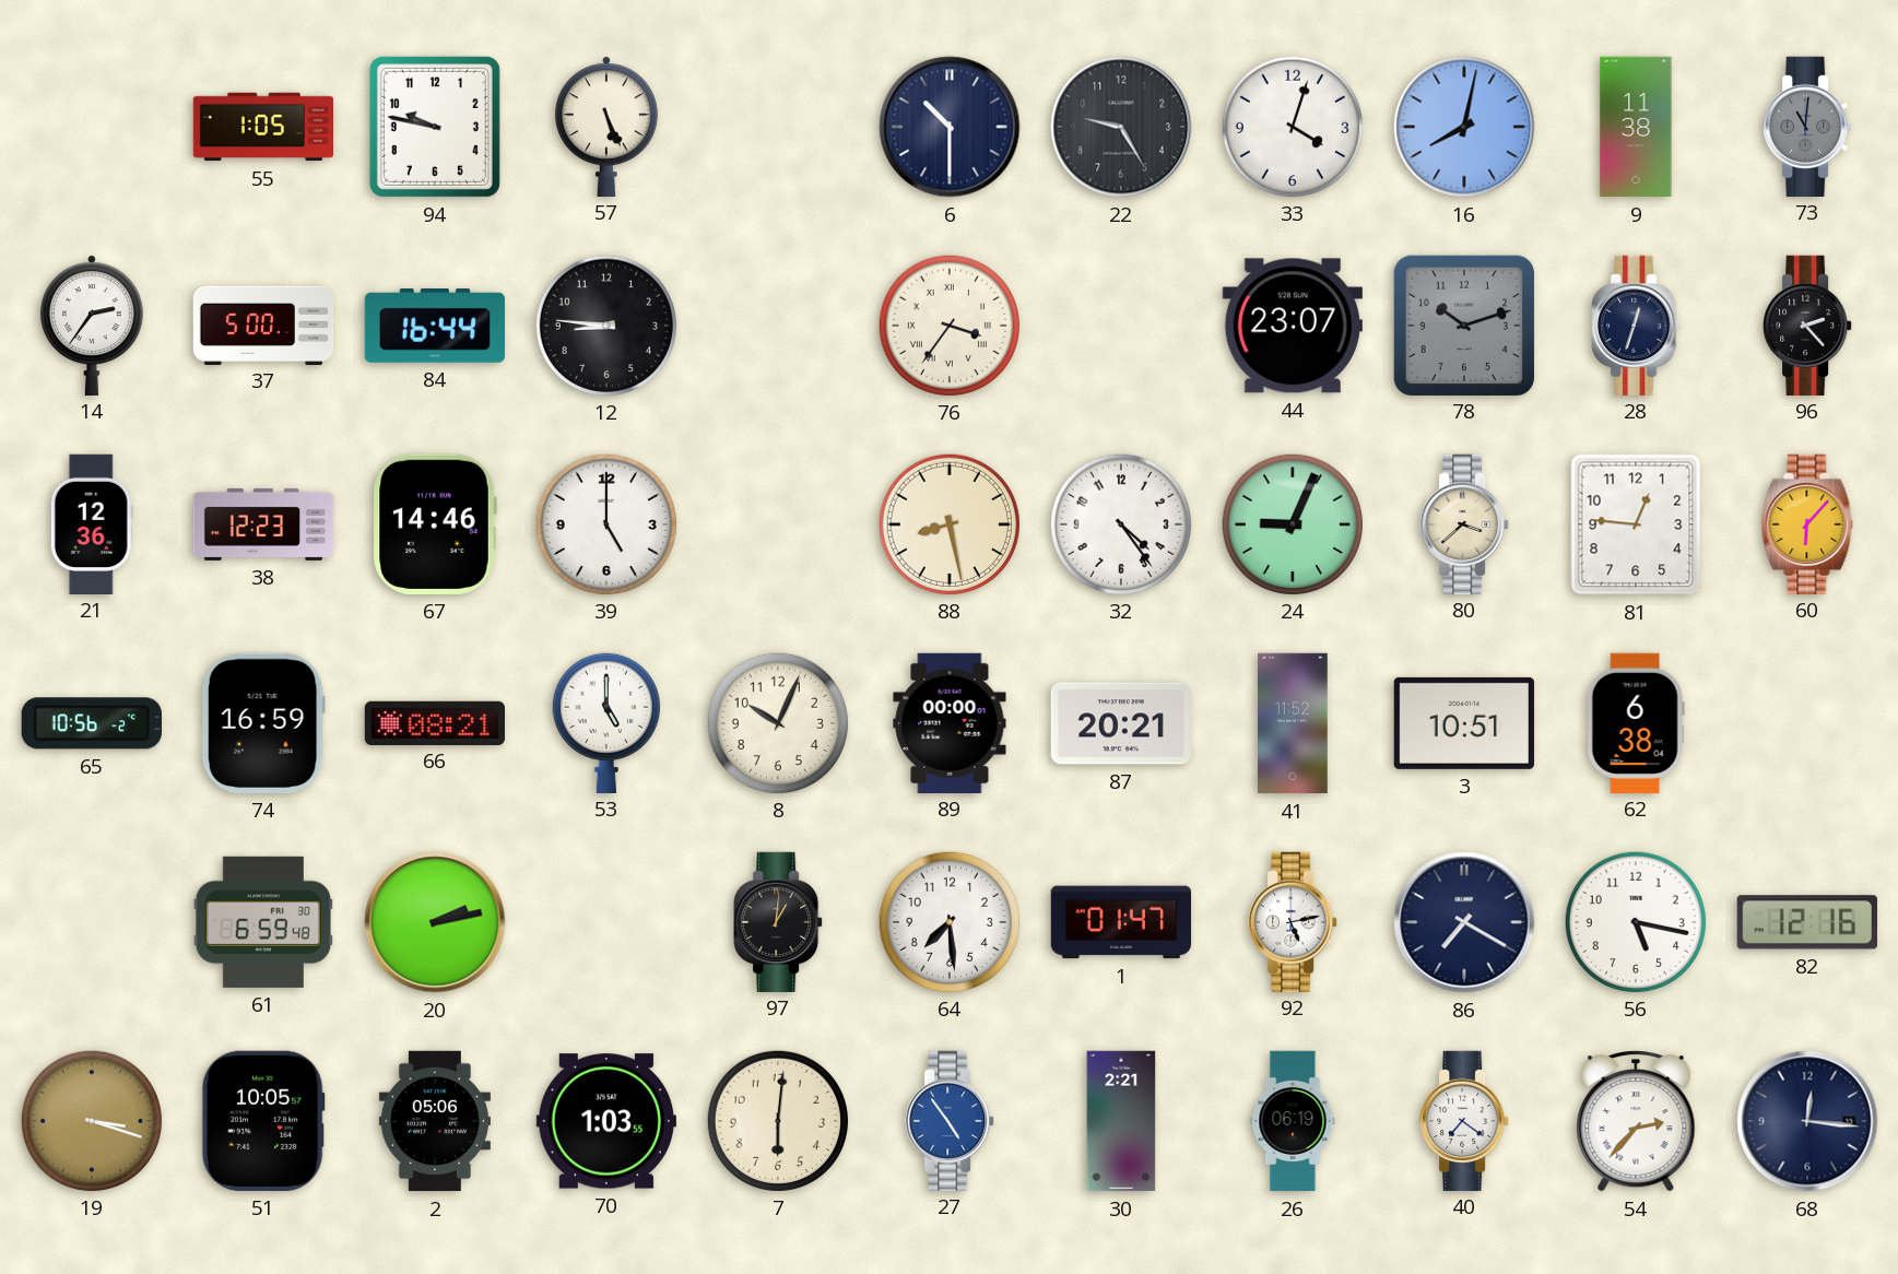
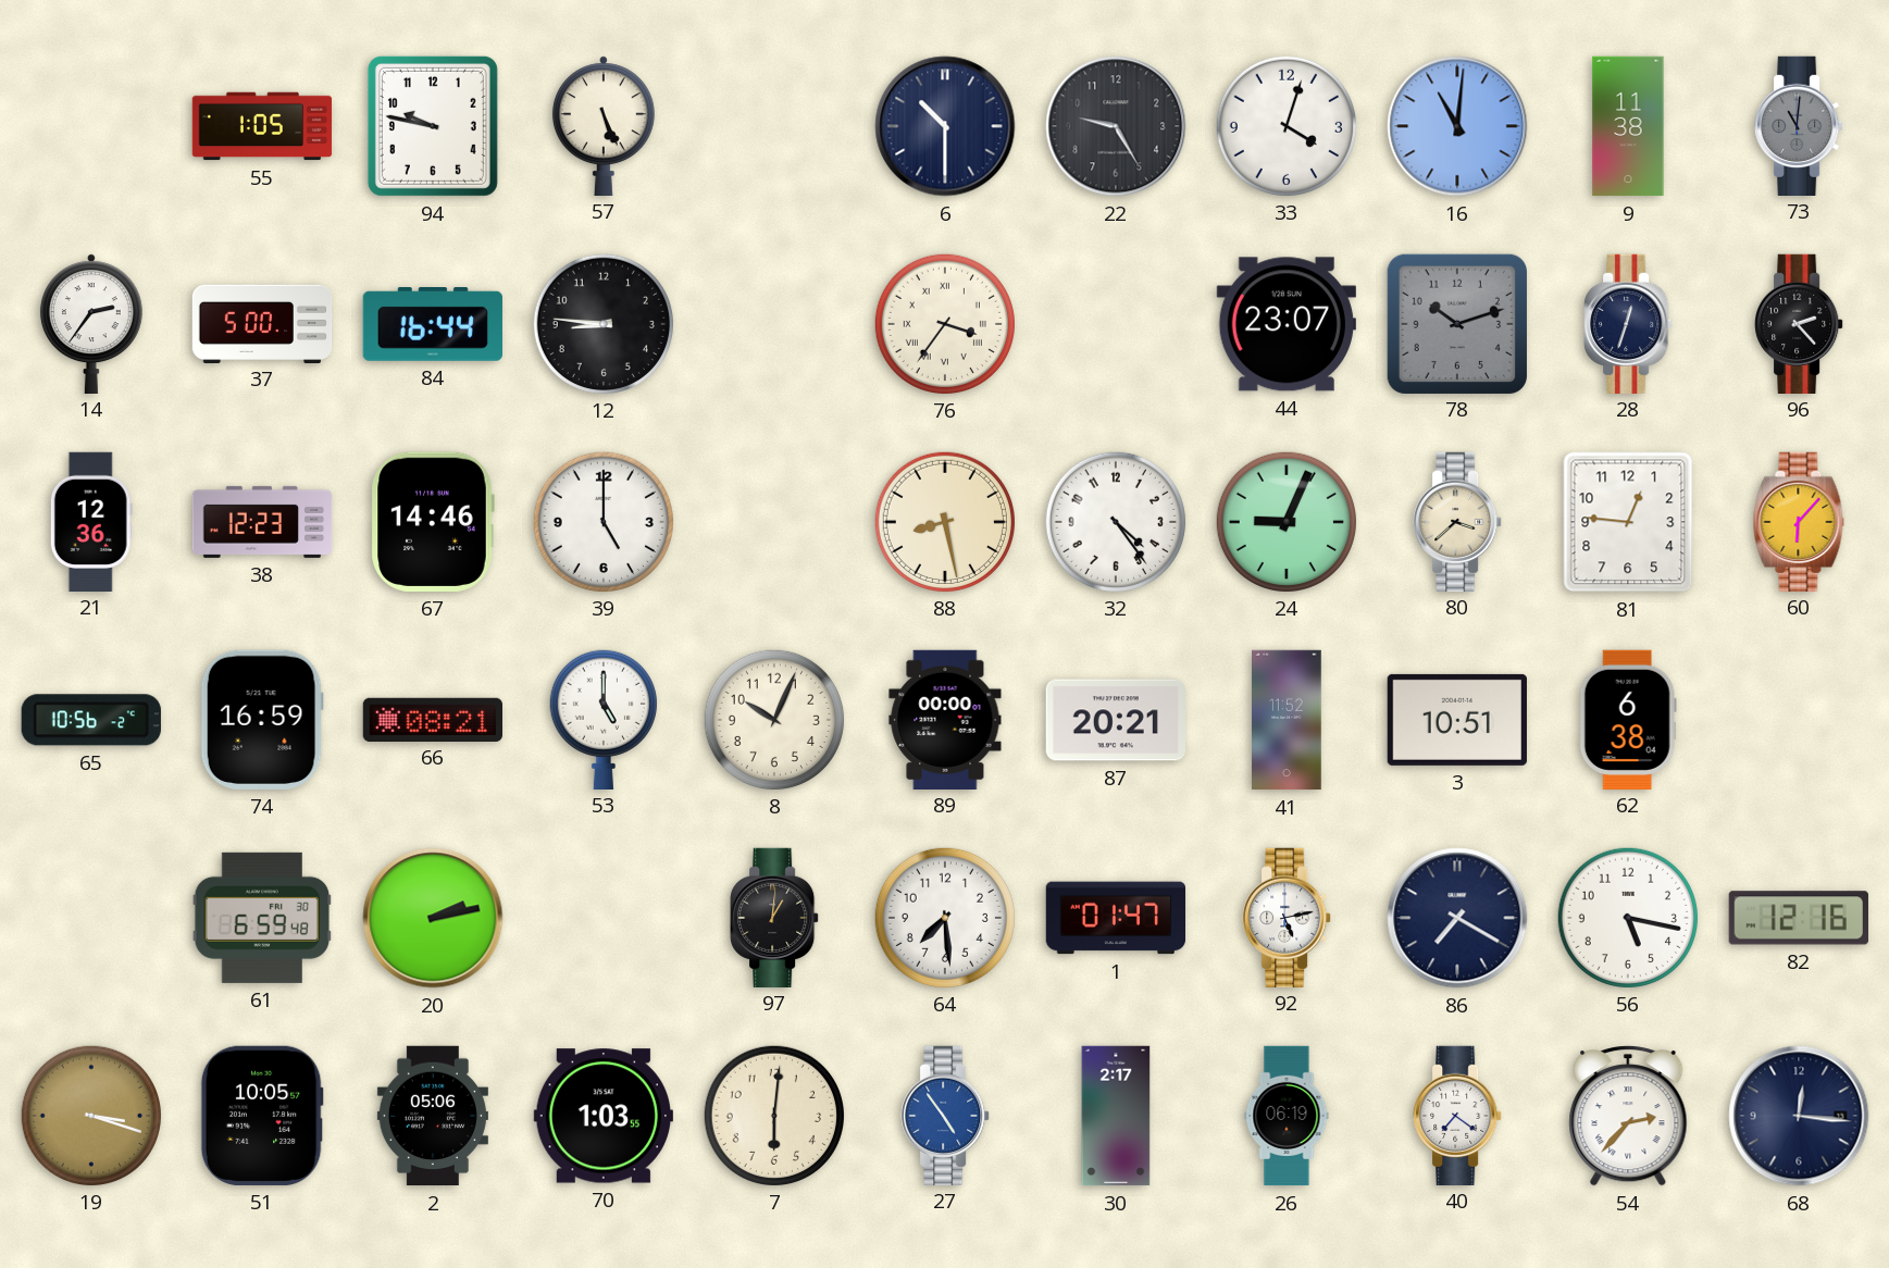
16: 8:02 -> 11:01
30: 2:21 -> 2:17
